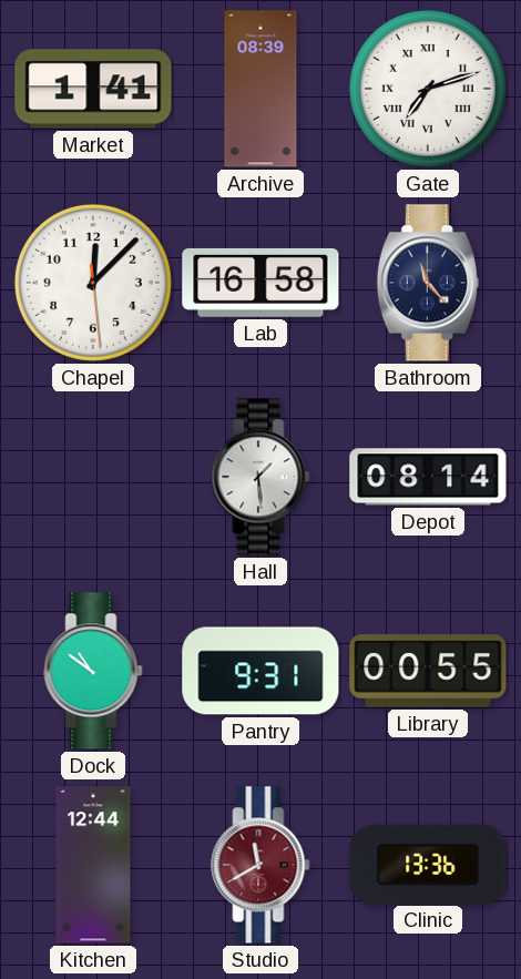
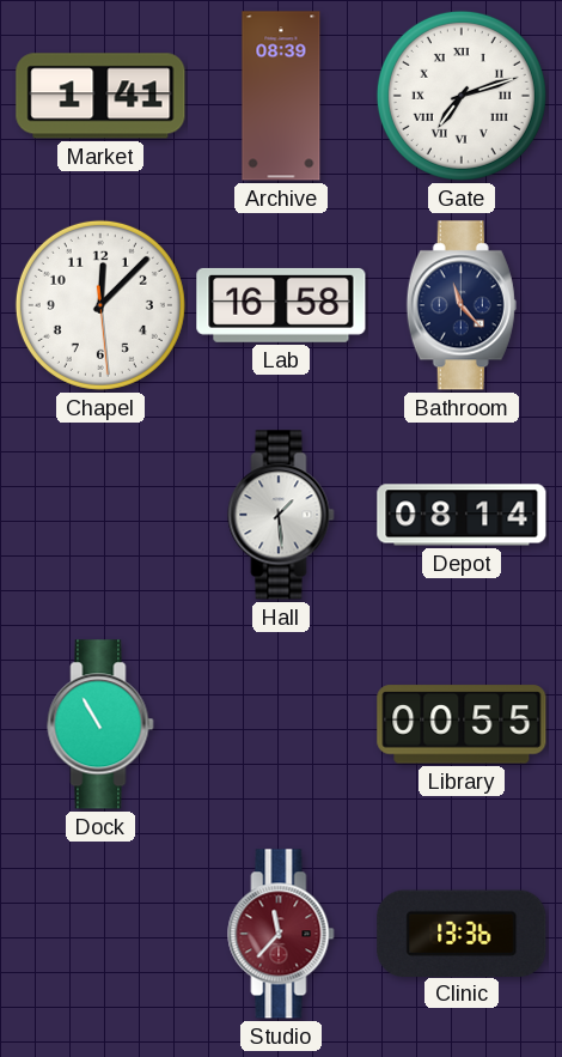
Dock: 10:51 -> 10:55
Pantry: 9:31 -> none
Kitchen: 12:44 -> none
Studio: 11:40 -> 11:37
